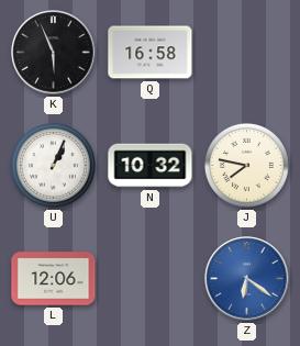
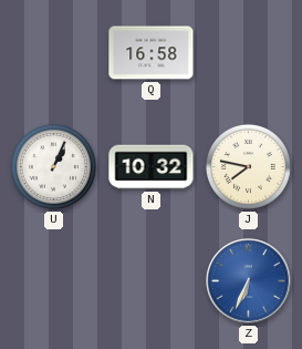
K: 5:56 -> none
L: 12:06 -> none
Z: 6:21 -> 6:34
